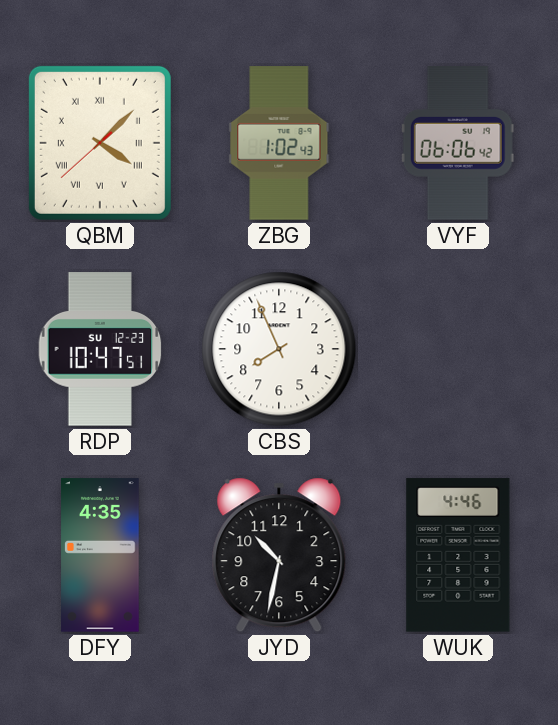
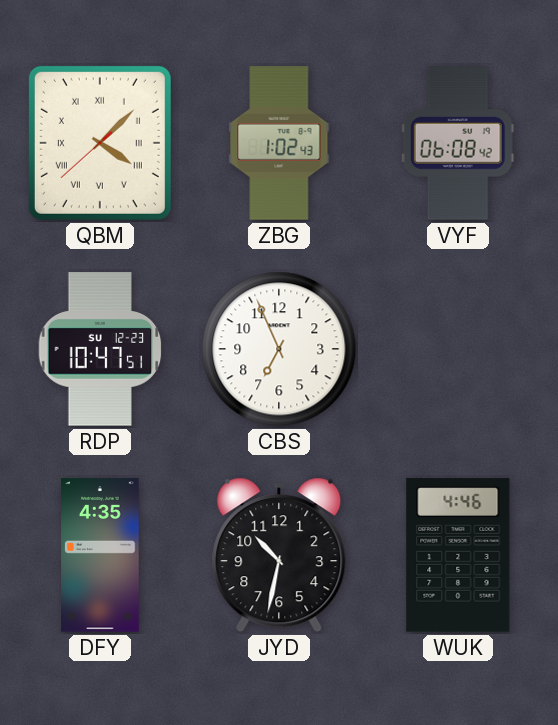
VYF: 06:06 -> 06:08
CBS: 7:56 -> 6:56
